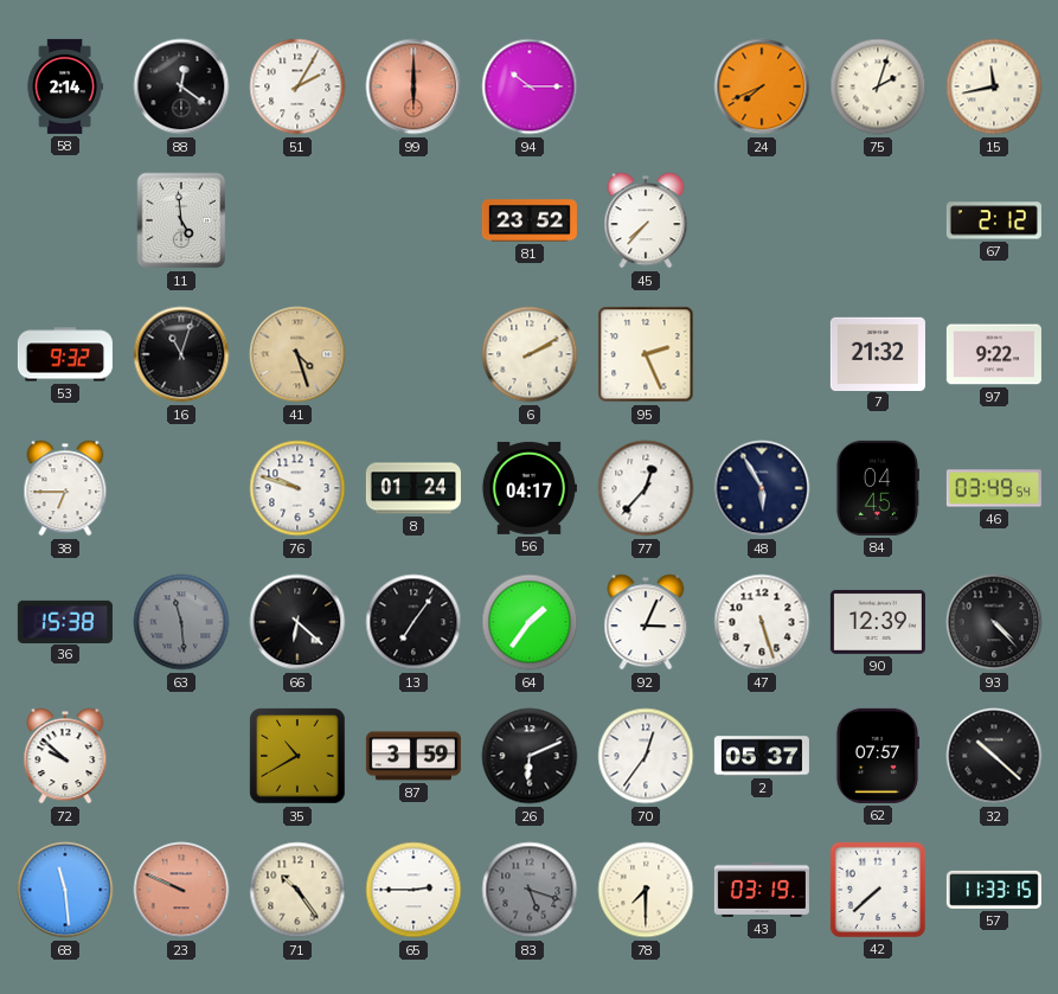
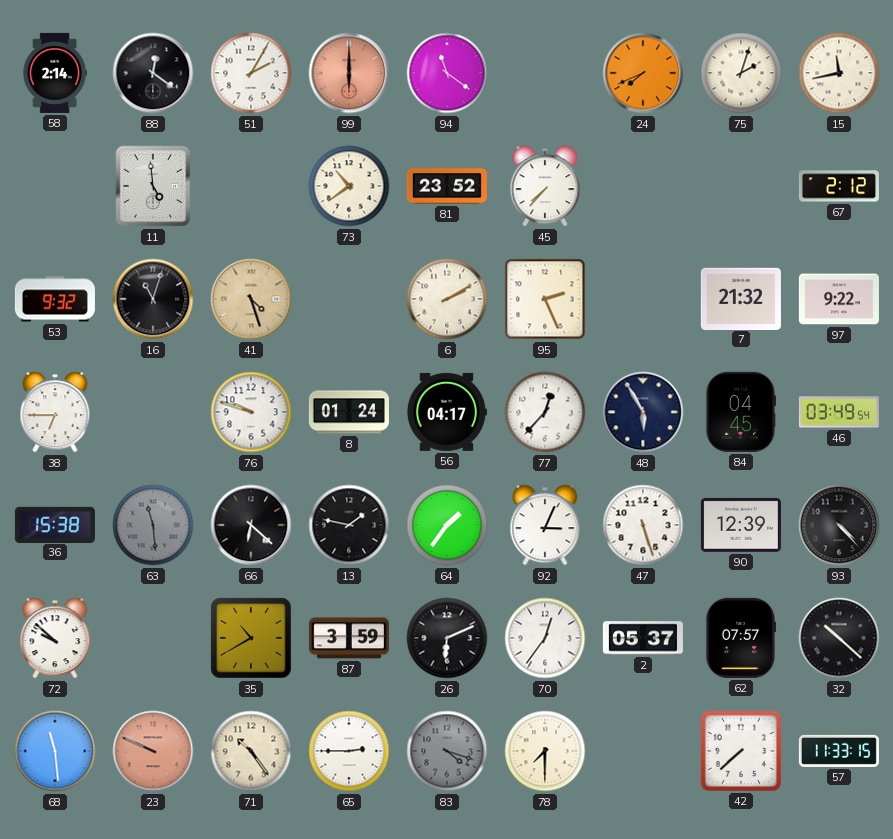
94: 10:15 -> 11:21
73: none -> 10:39
13: 7:06 -> 1:47
83: 5:18 -> 4:18
43: 03:19 -> none
